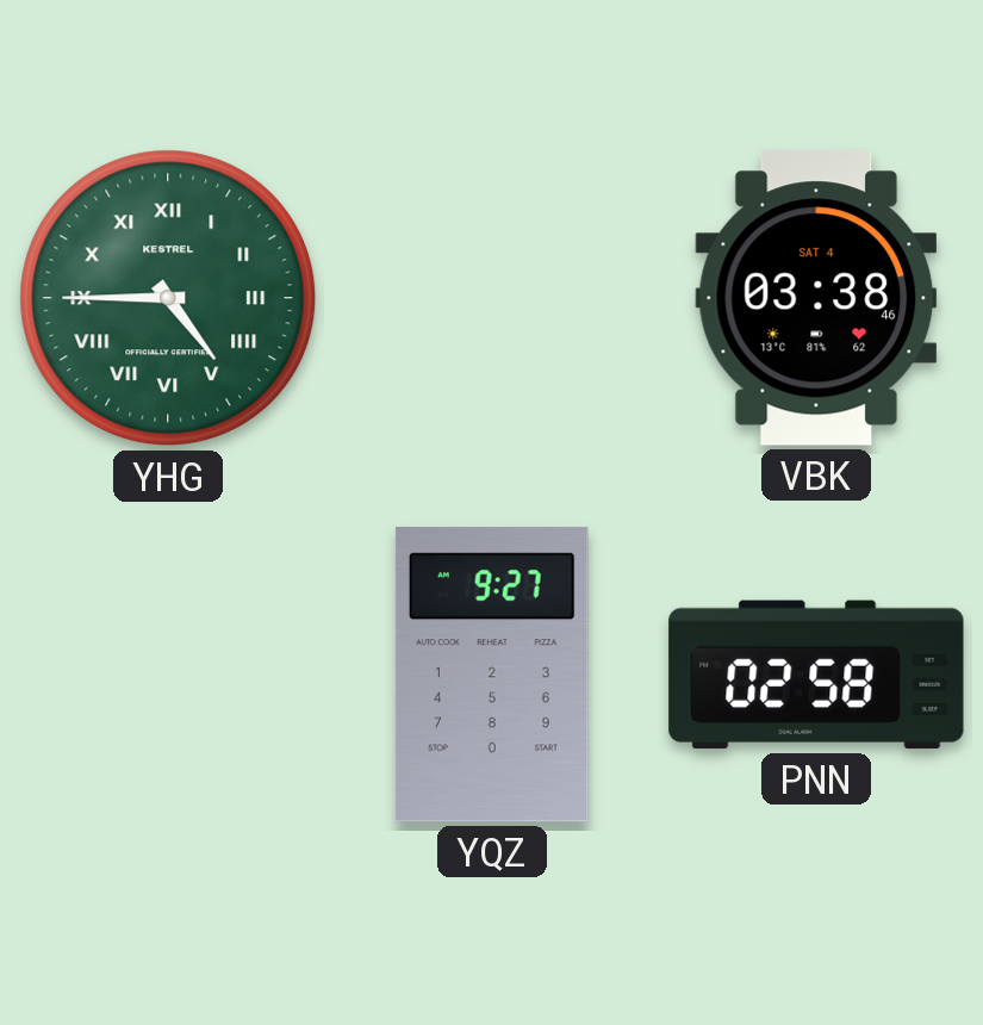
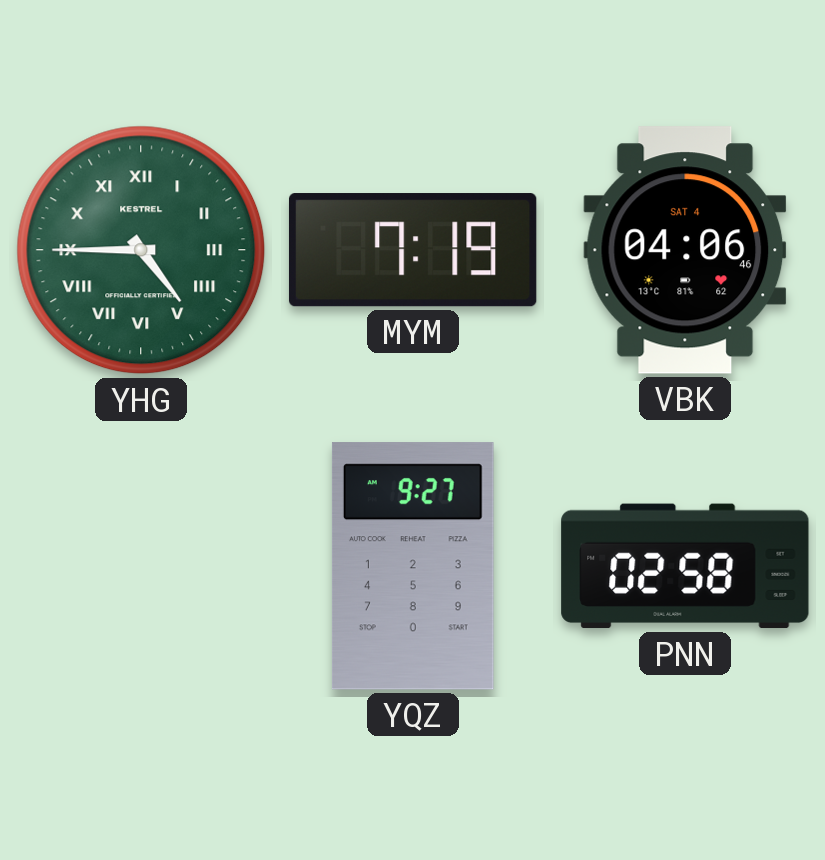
MYM: none -> 7:19
VBK: 03:38 -> 04:06
